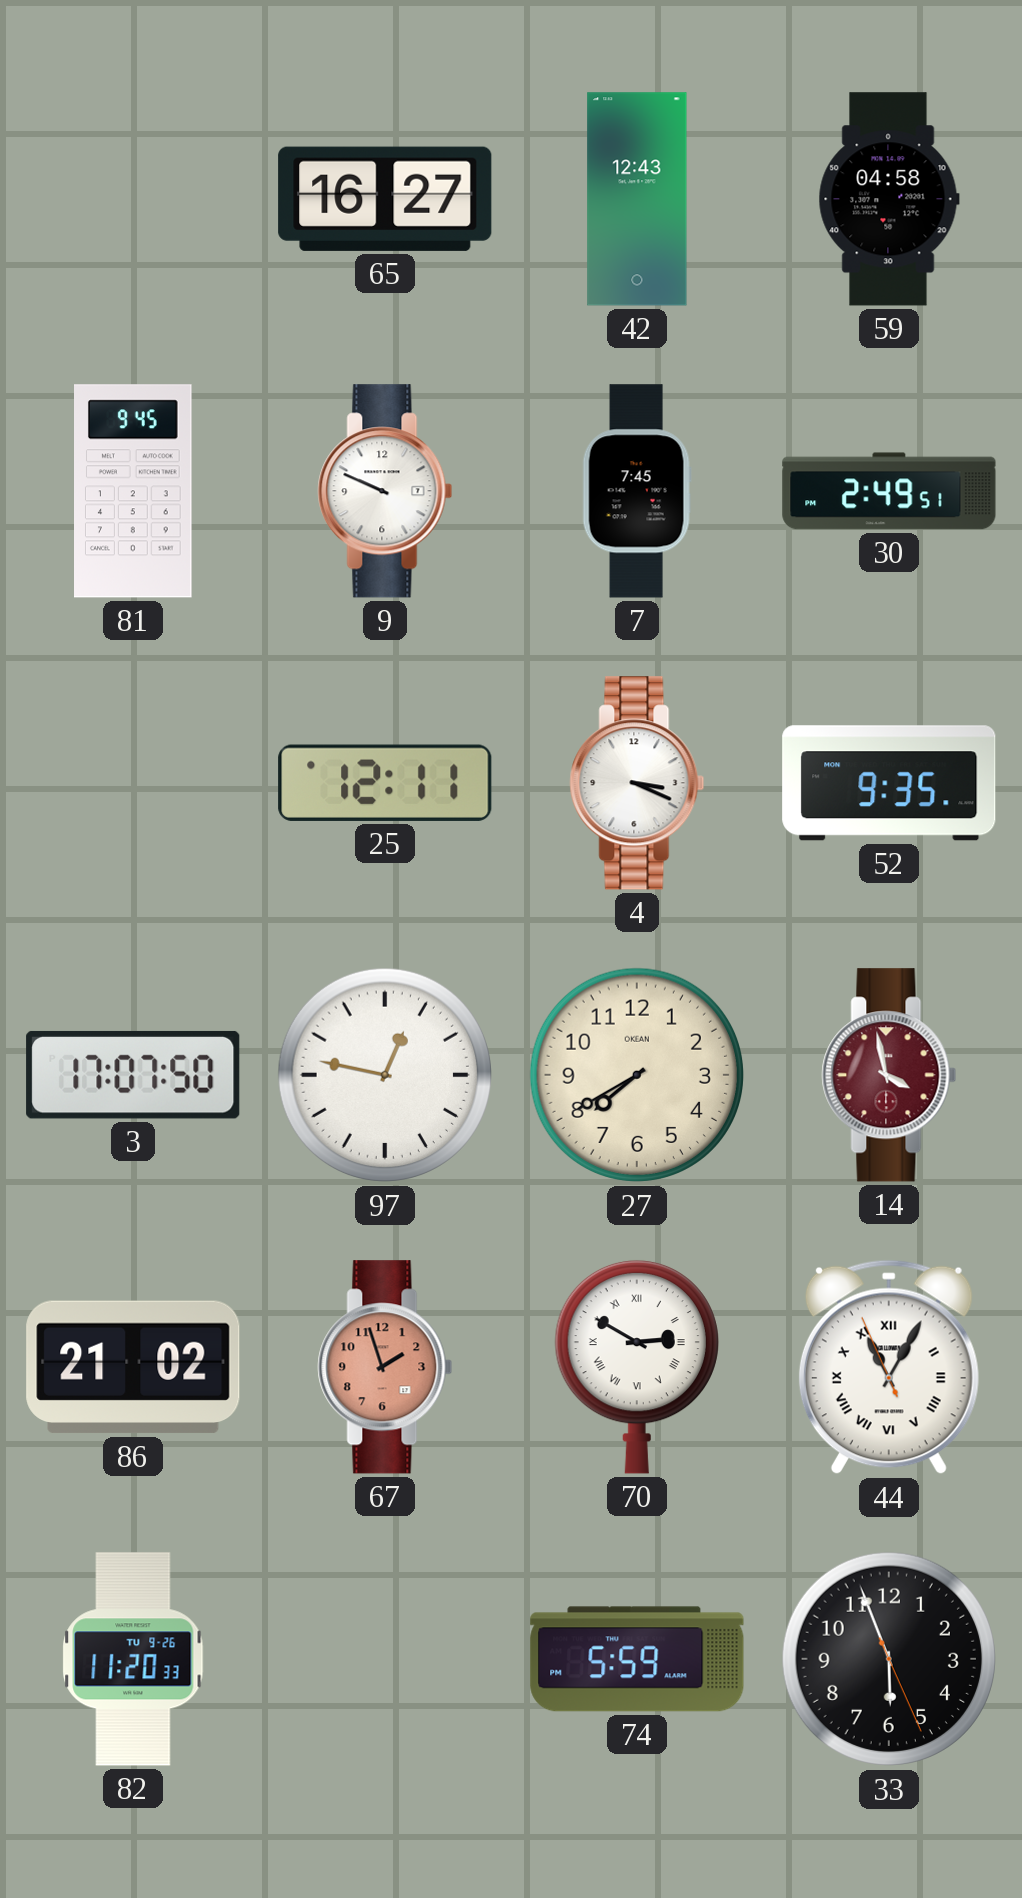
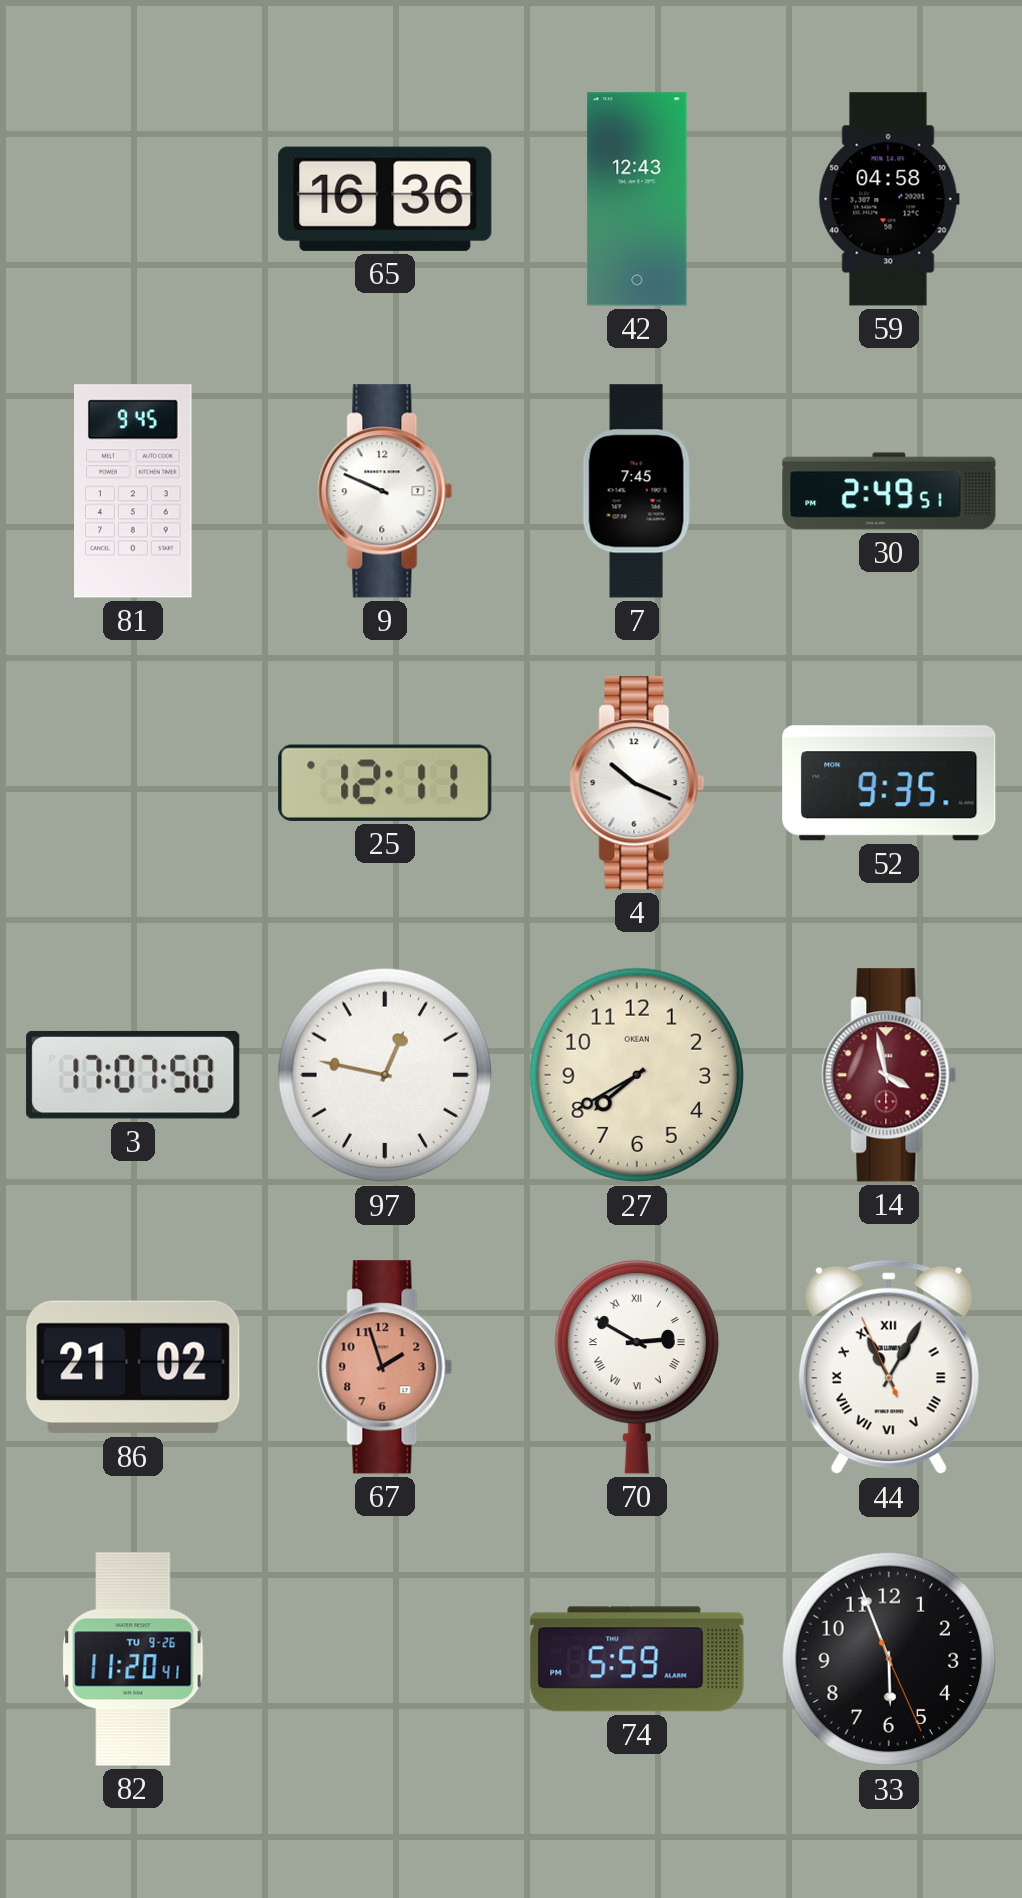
65: 16:27 -> 16:36
4: 3:19 -> 10:19
82: 11:20:33 -> 11:20:41
